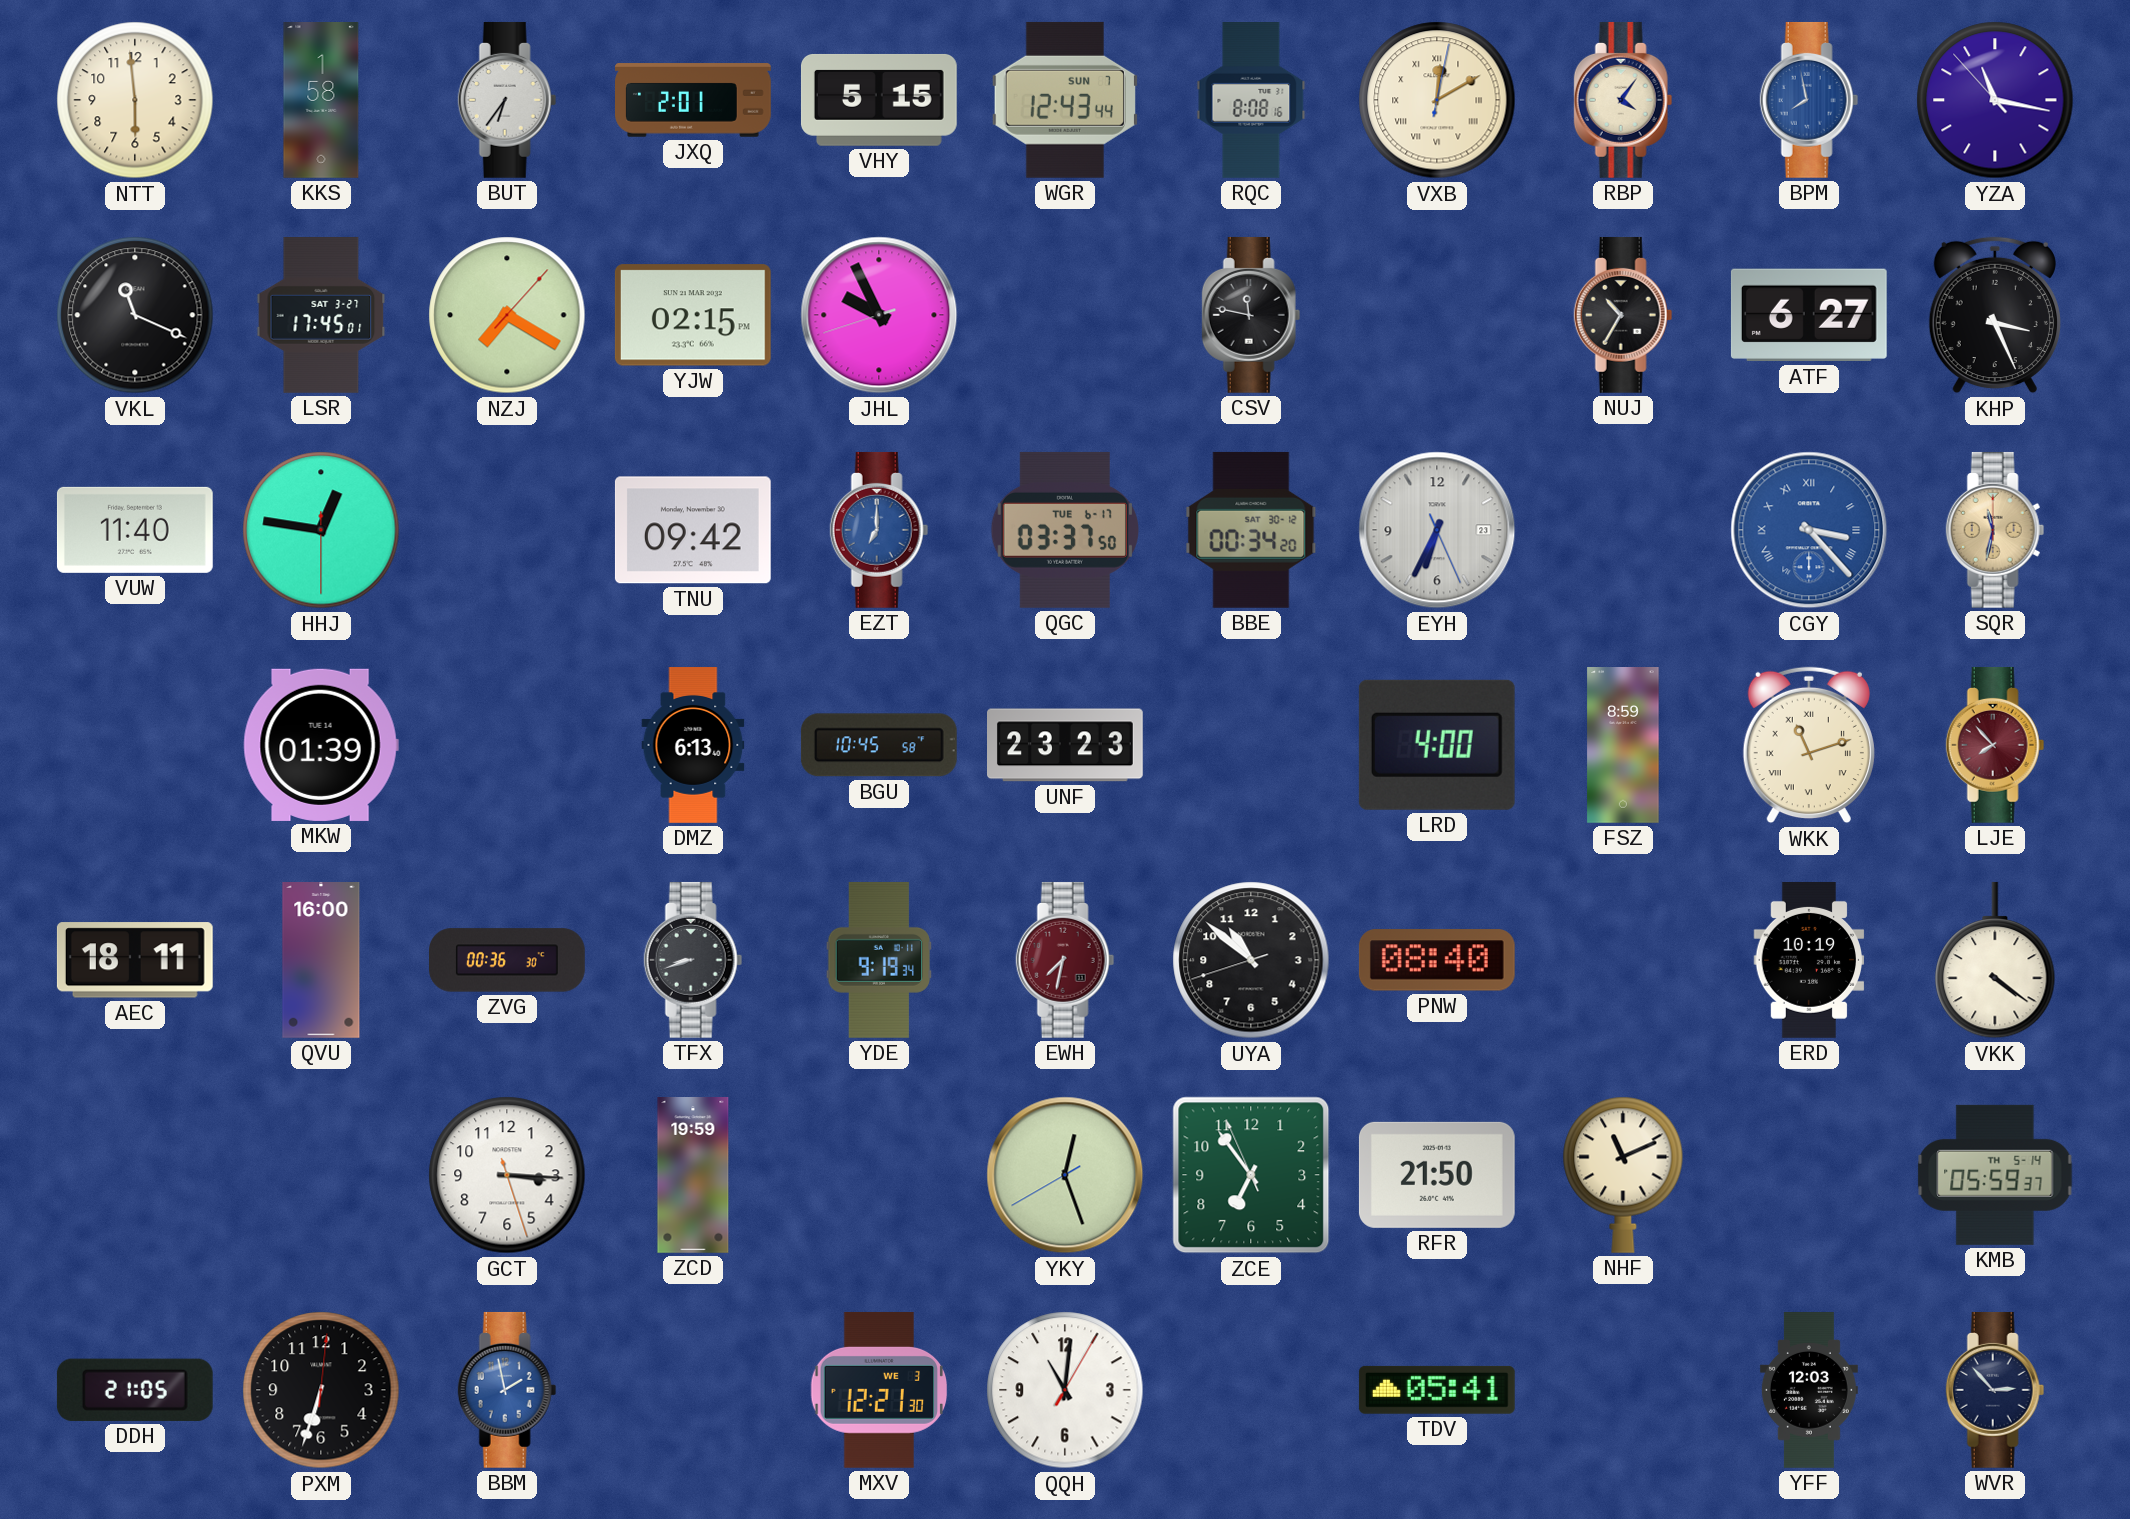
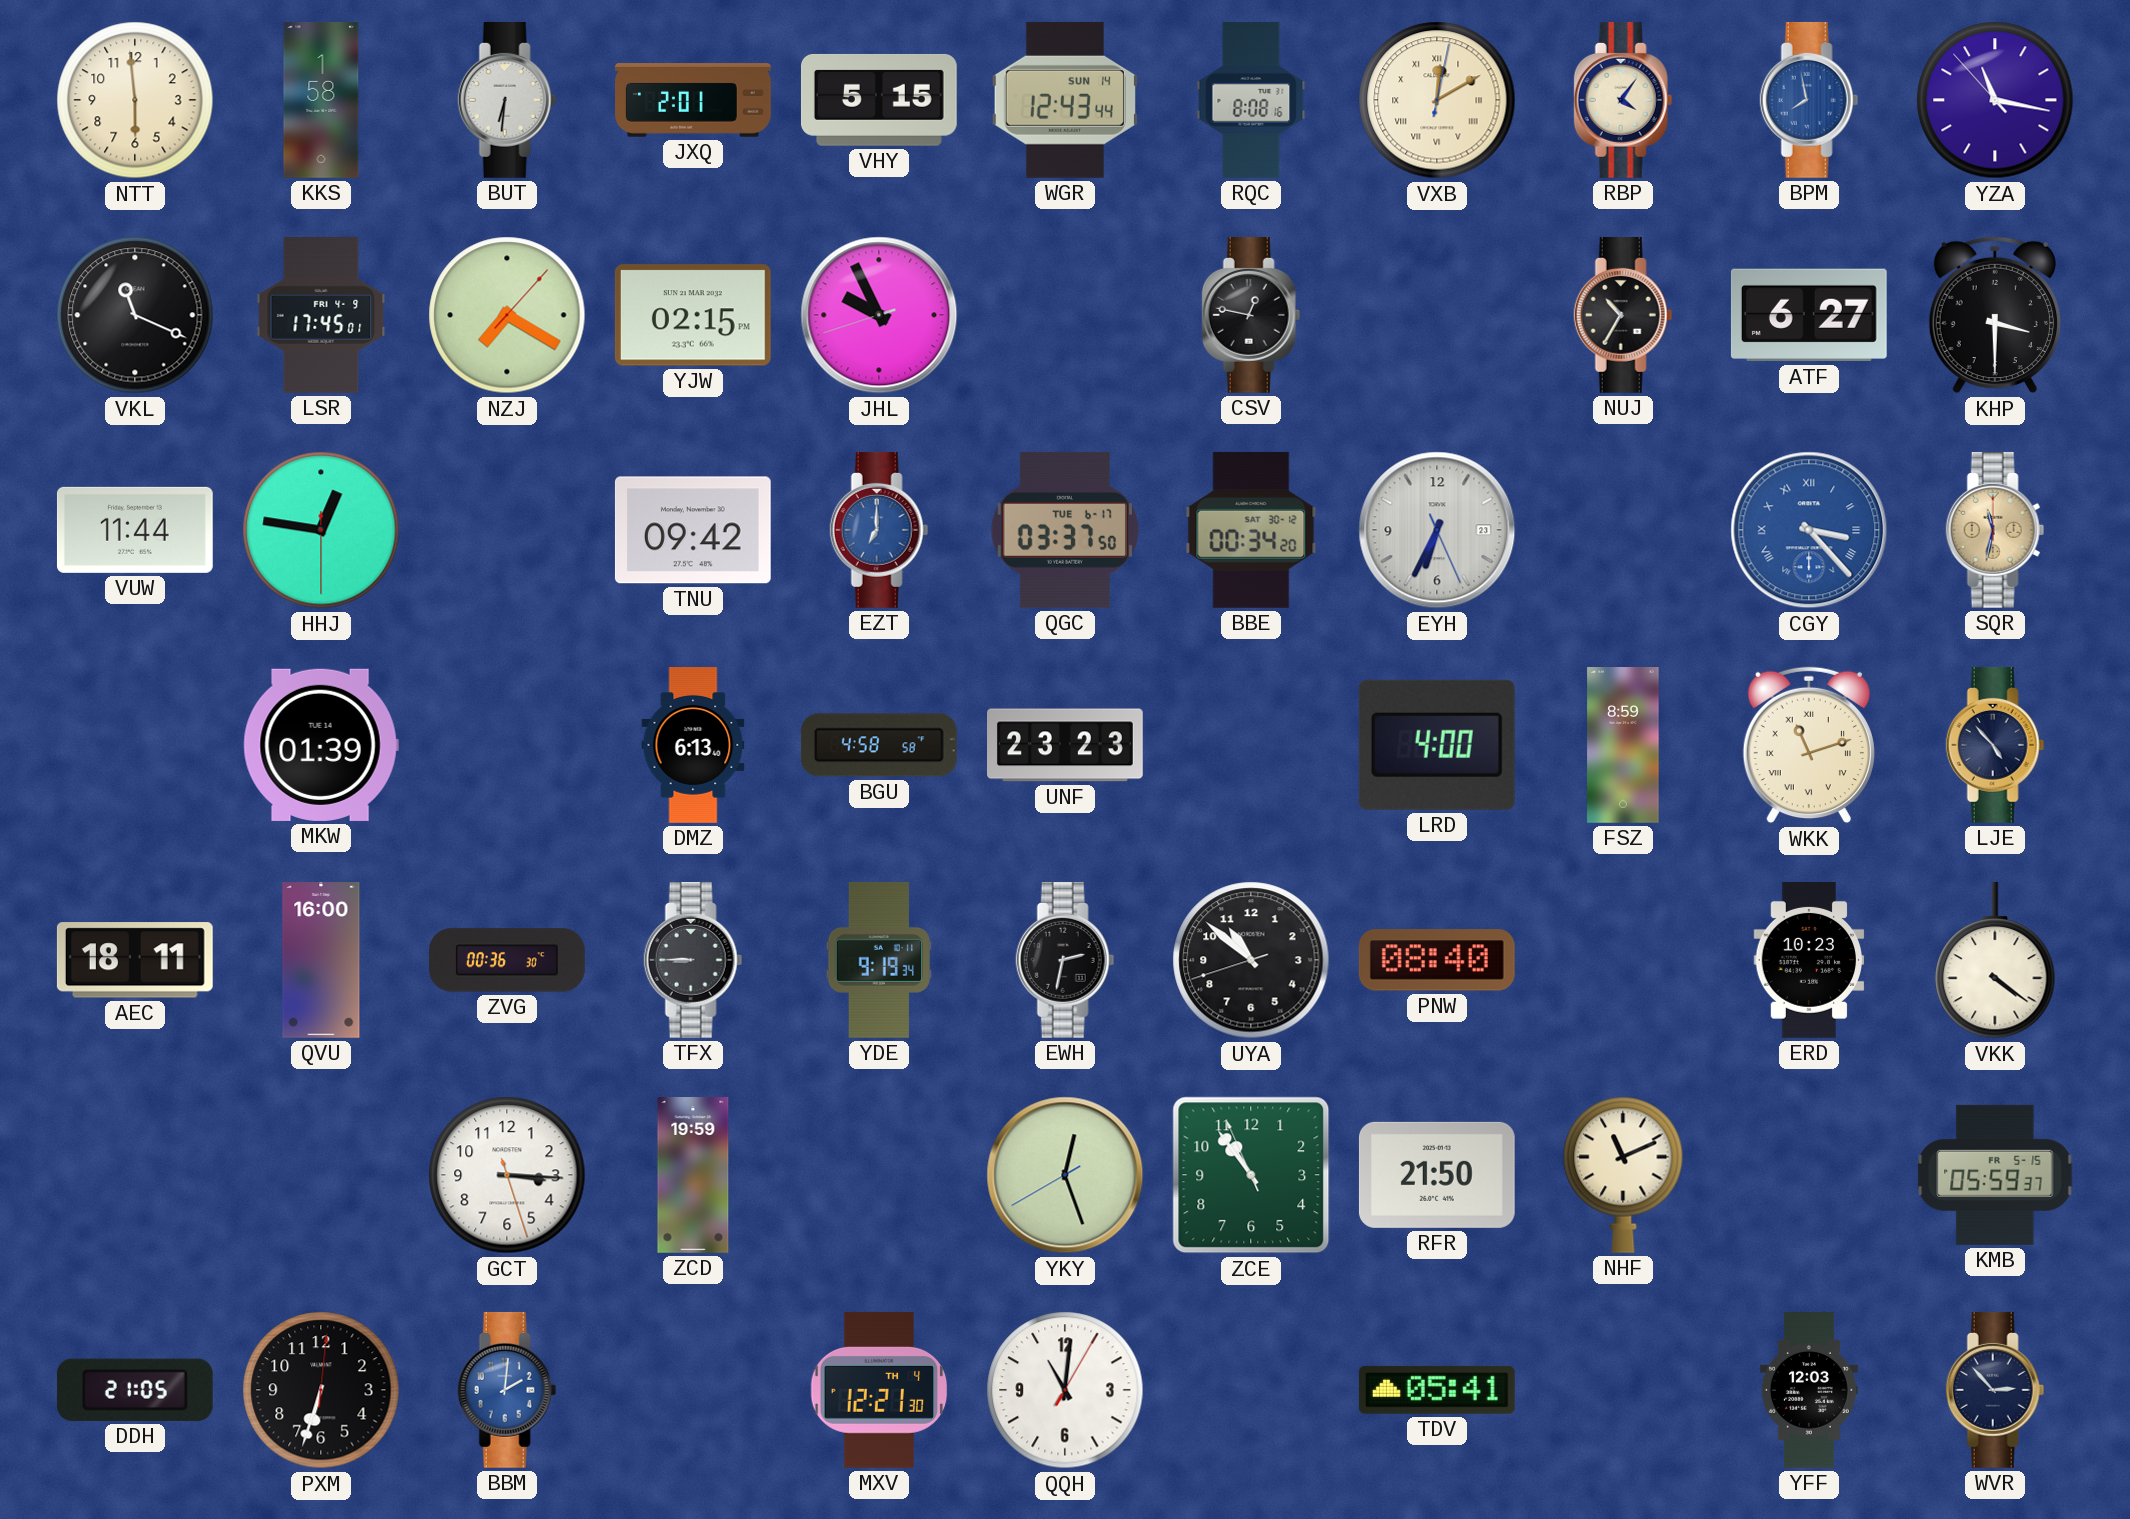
BUT: 6:36 -> 6:31
WGR date: SUN 7 -> SUN 14
LSR date: SAT 3-27 -> FRI 4-9
CSV: 11:47 -> 12:47
KHP: 3:26 -> 3:30
VUW: 11:40 -> 11:44
BGU: 10:45 -> 4:58
LJE: 7:53 -> 4:53
LJE dial: burgundy -> navy
TFX: 8:42 -> 8:45
EWH: 7:32 -> 2:32
EWH dial: burgundy -> black
ERD: 10:19 -> 10:23
ZCE: 6:53 -> 10:53
KMB date: TH 5-14 -> FR 5-15
BBM: 1:58 -> 2:01
MXV date: WE 3 -> TH 4
